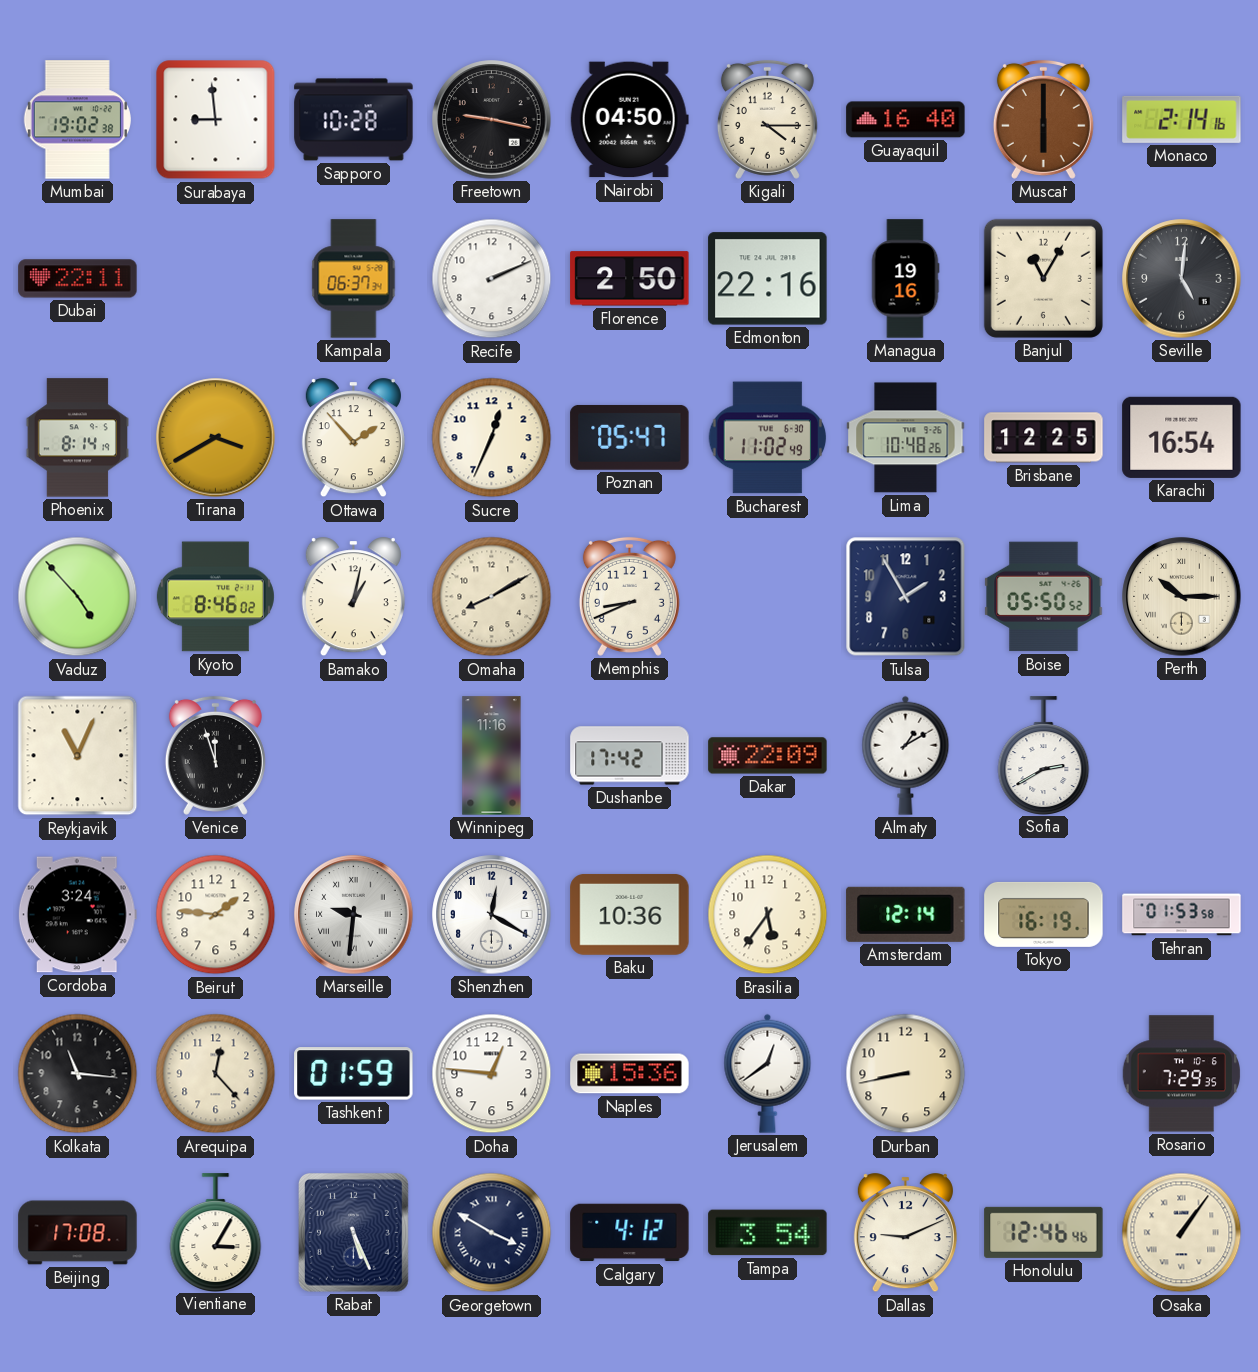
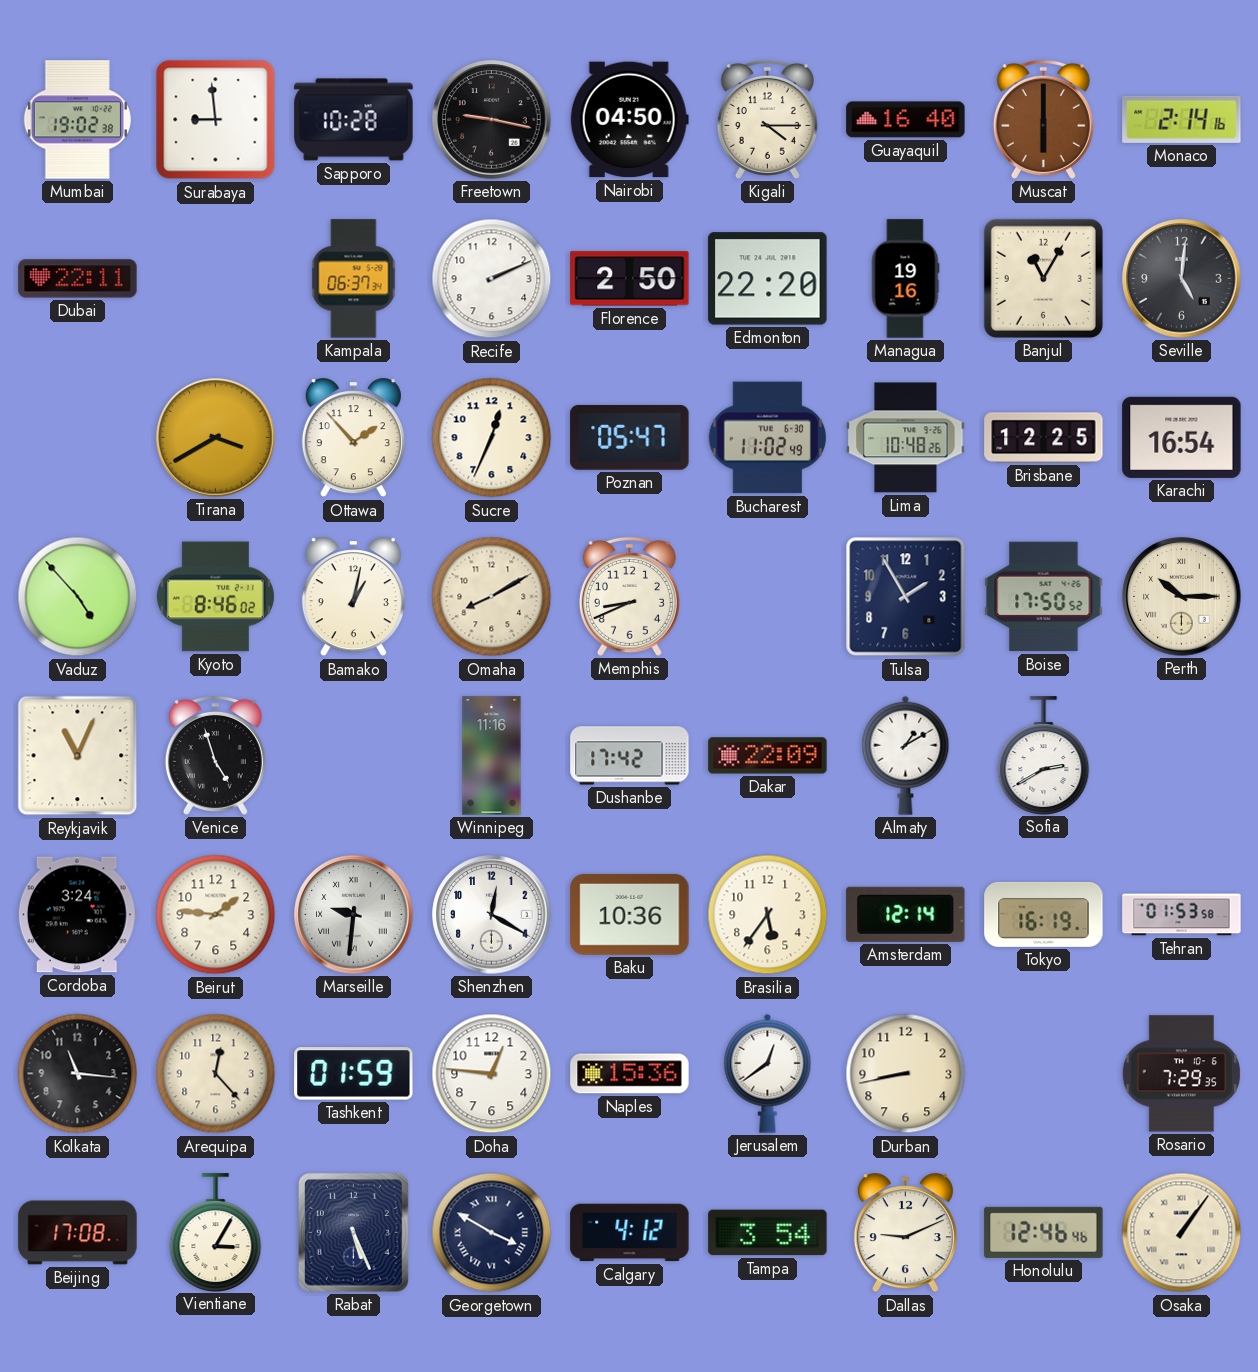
Edmonton: 22:16 -> 22:20
Phoenix: 8:14 -> none
Boise: 05:50 -> 17:50
Venice: 11:57 -> 4:57
